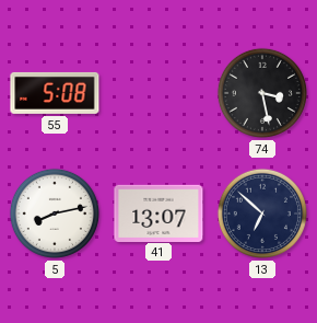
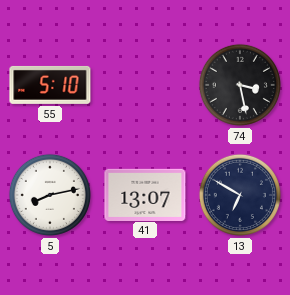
55: 5:08 -> 5:10
13: 6:52 -> 6:50
